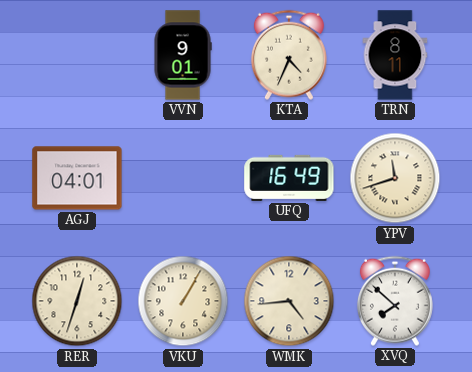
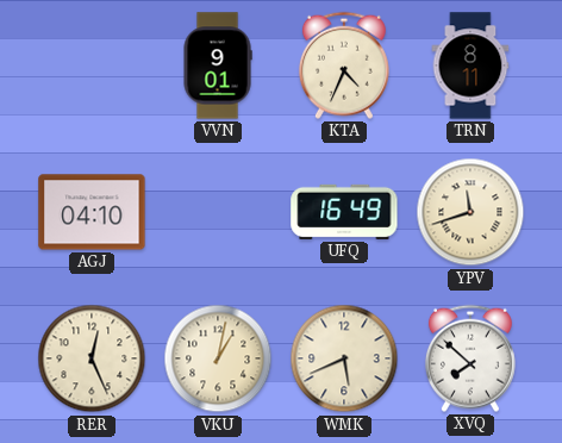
AGJ: 04:01 -> 04:10
RER: 12:33 -> 12:26
VKU: 1:05 -> 1:02
WMK: 4:44 -> 5:41
